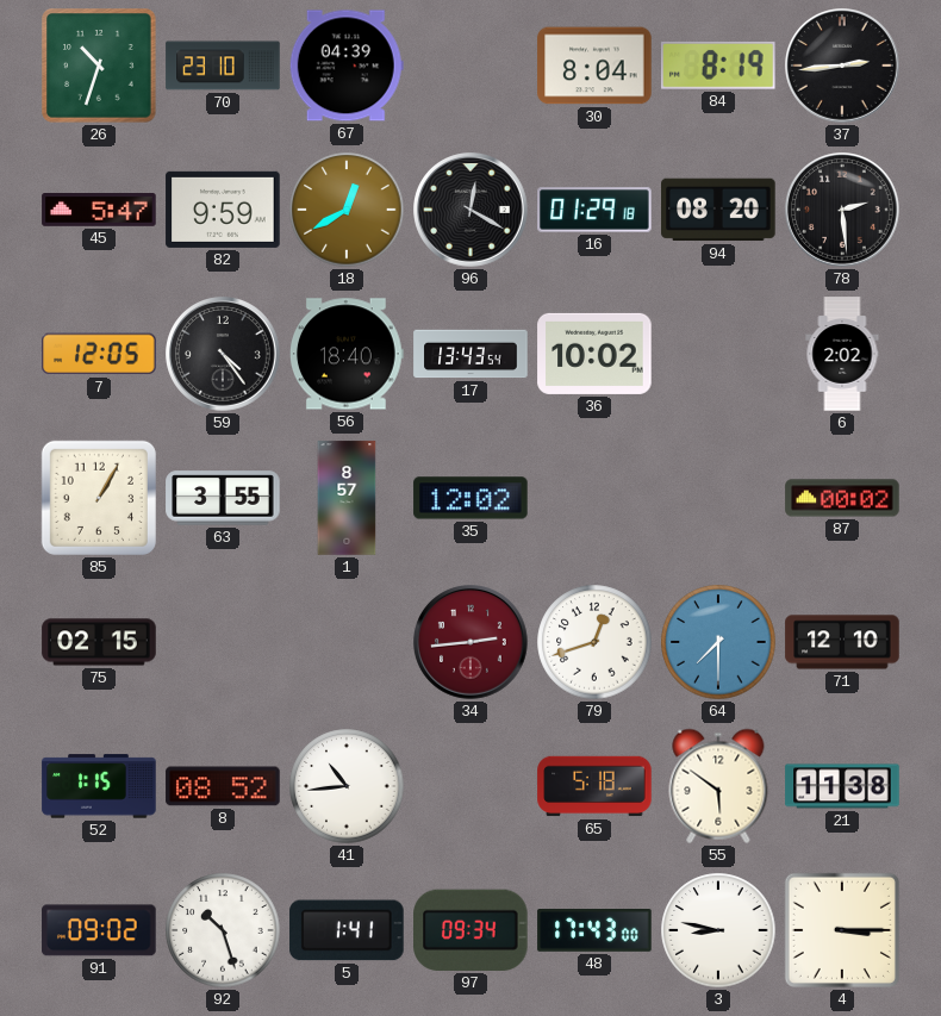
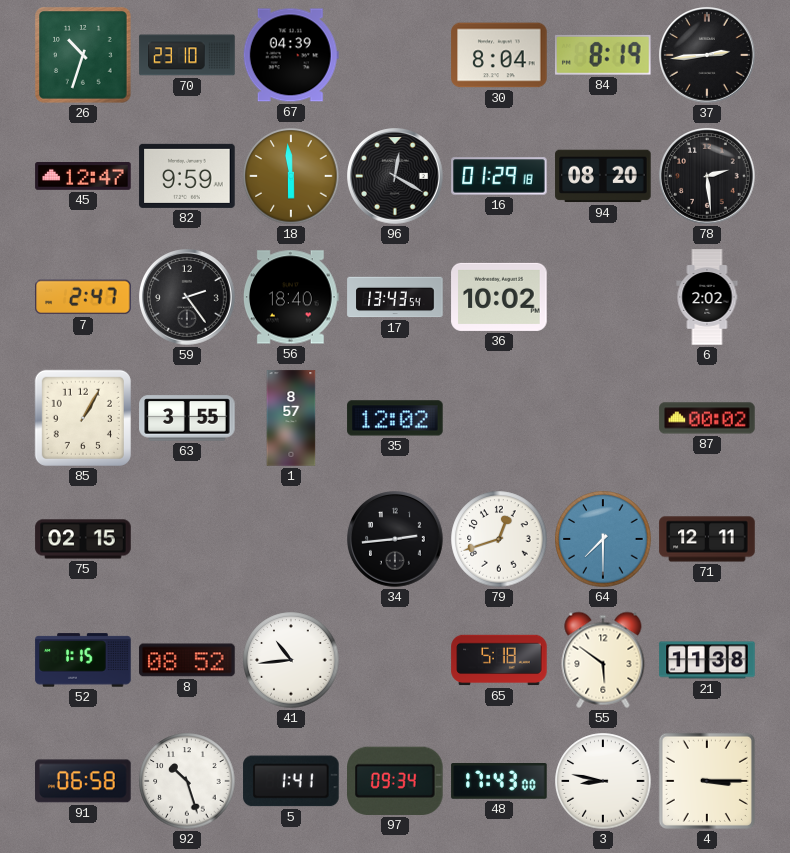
45: 5:47 -> 12:47
18: 12:40 -> 5:59
7: 12:05 -> 2:47
59: 4:24 -> 2:24
34 dial: burgundy -> black
71: 12:10 -> 12:11
91: 09:02 -> 06:58
